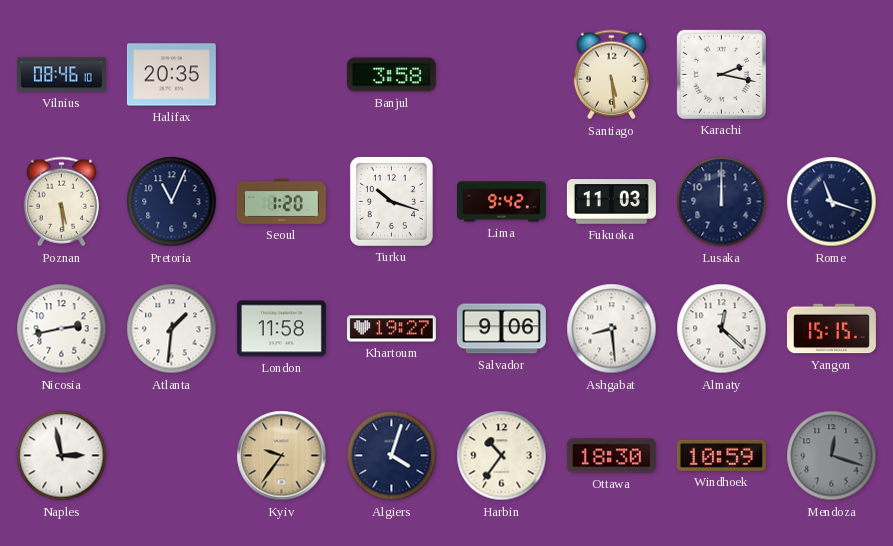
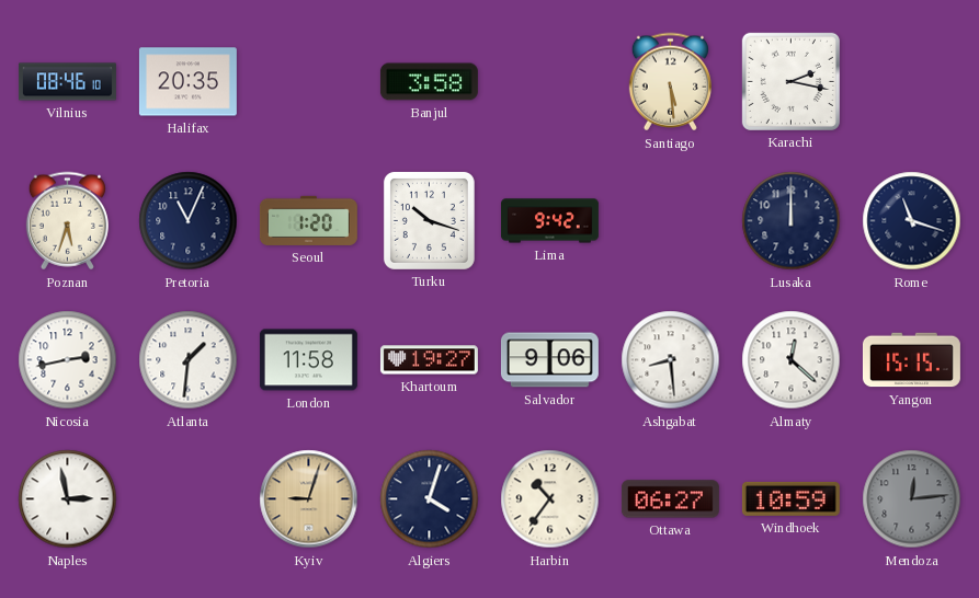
Poznan: 5:29 -> 5:33
Fukuoka: 11:03 -> none
Kyiv: 9:36 -> 9:03
Ottawa: 18:30 -> 06:27
Mendoza: 12:18 -> 12:14
